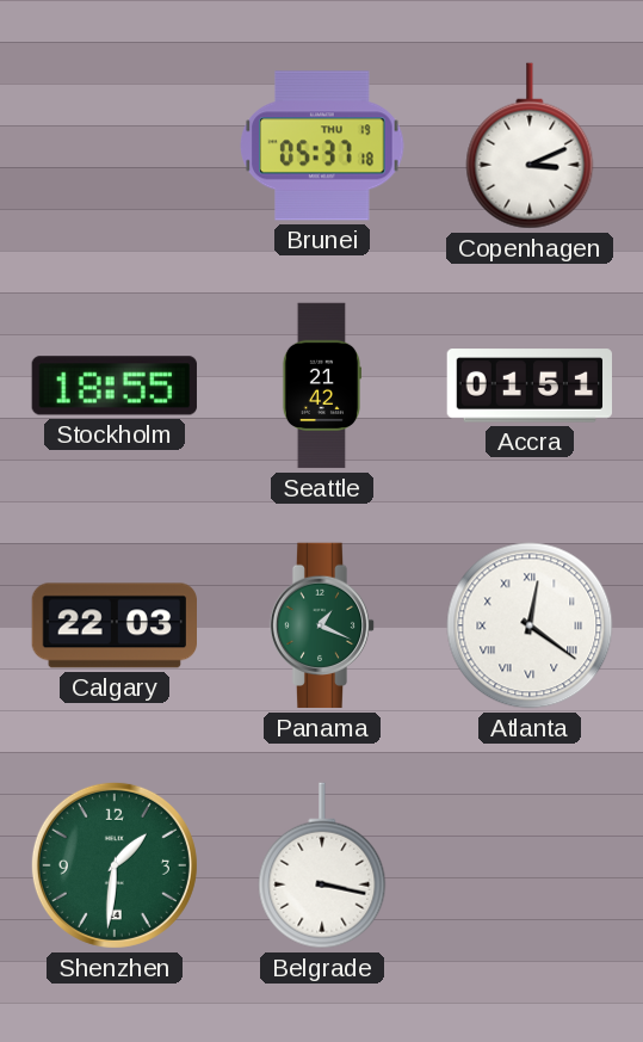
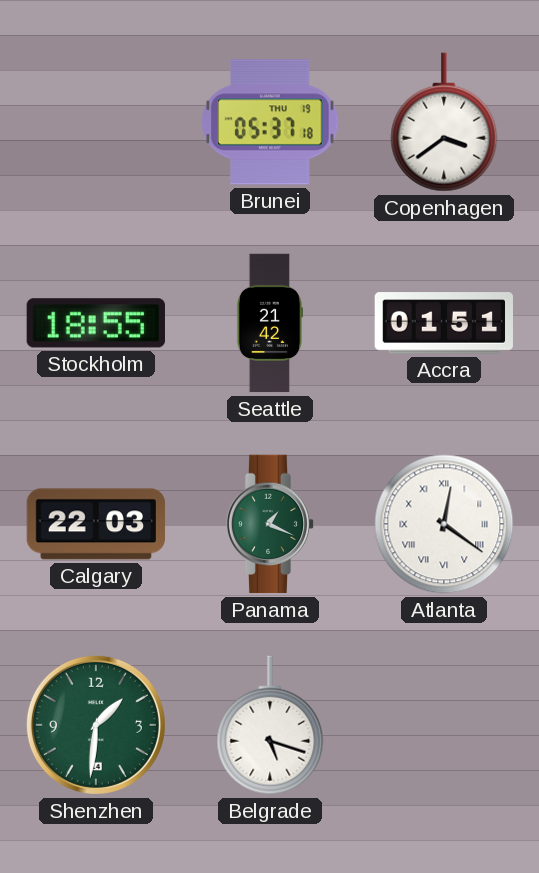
Copenhagen: 3:11 -> 3:39
Belgrade: 3:17 -> 5:18
